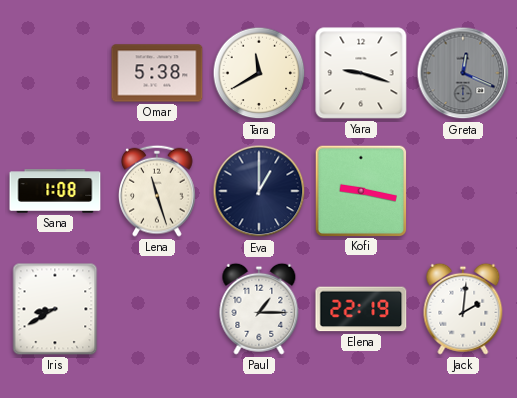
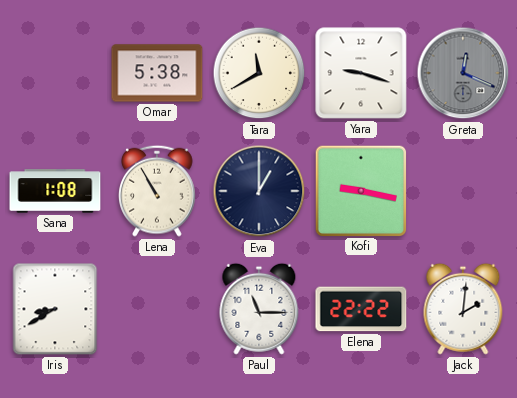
Lena: 11:27 -> 10:55
Paul: 1:15 -> 11:15
Elena: 22:19 -> 22:22
